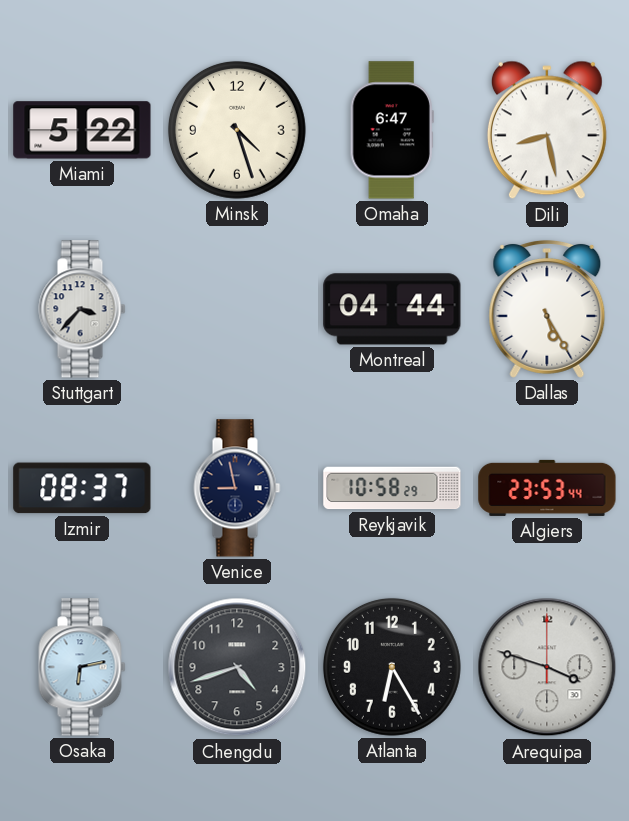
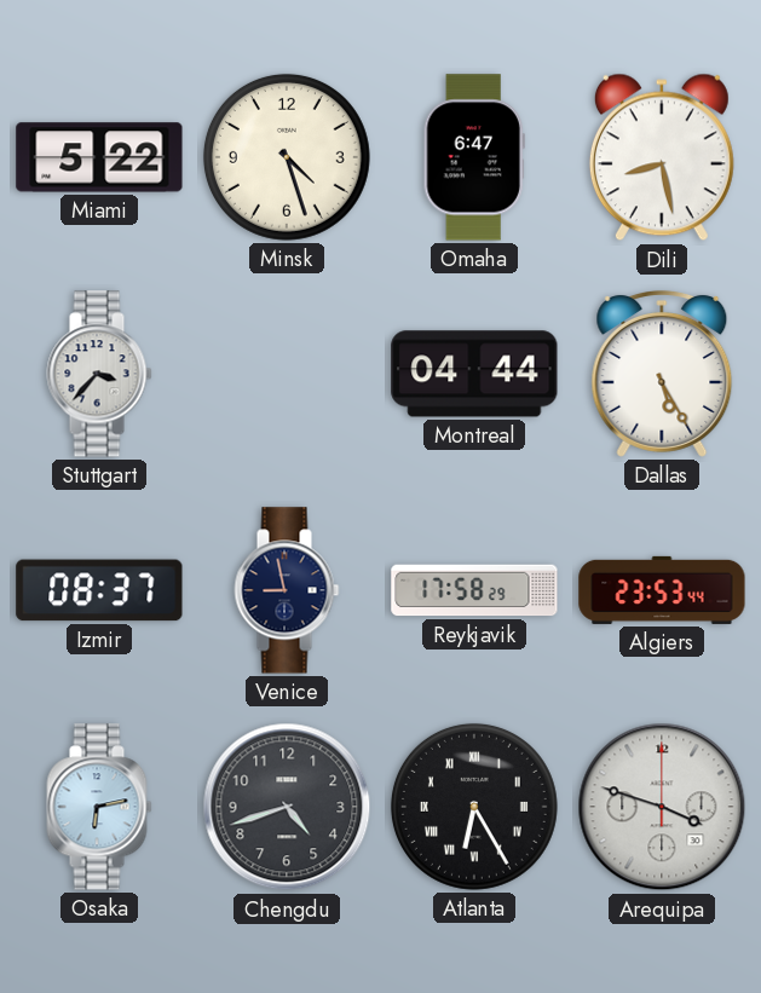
Reykjavik: 10:58 -> 17:58
Atlanta numerals: Arabic -> Roman
